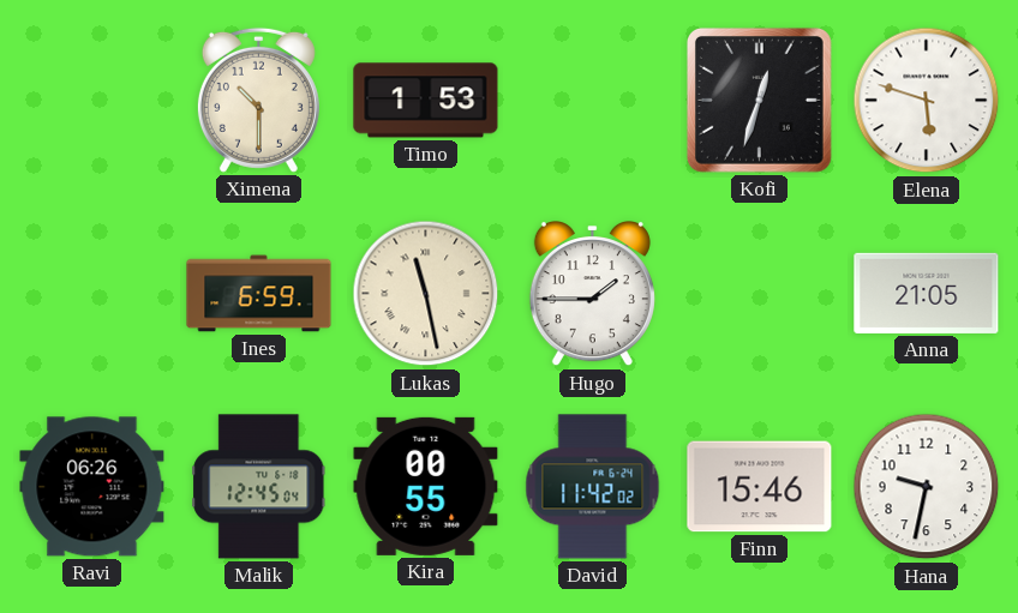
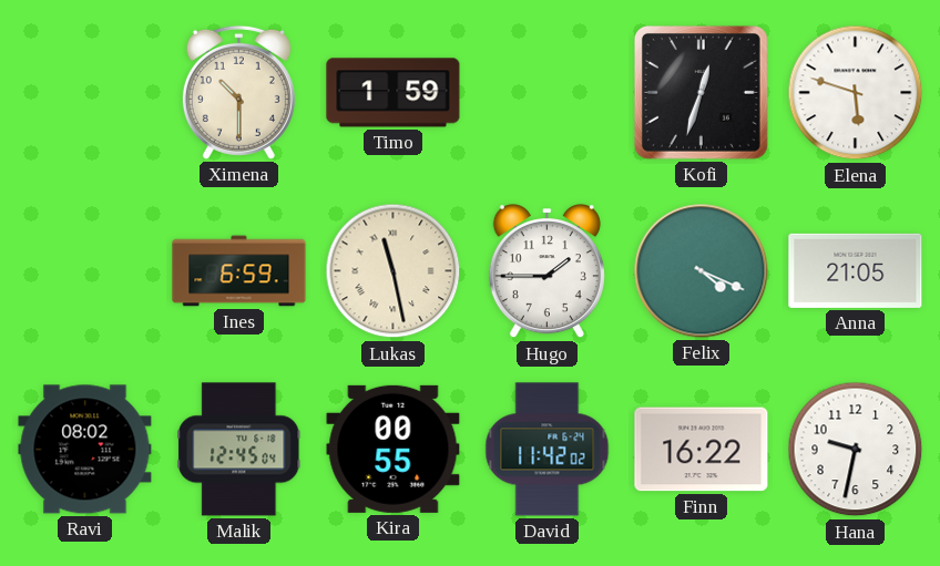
Timo: 1:53 -> 1:59
Felix: none -> 4:19
Ravi: 06:26 -> 08:02
Finn: 15:46 -> 16:22
